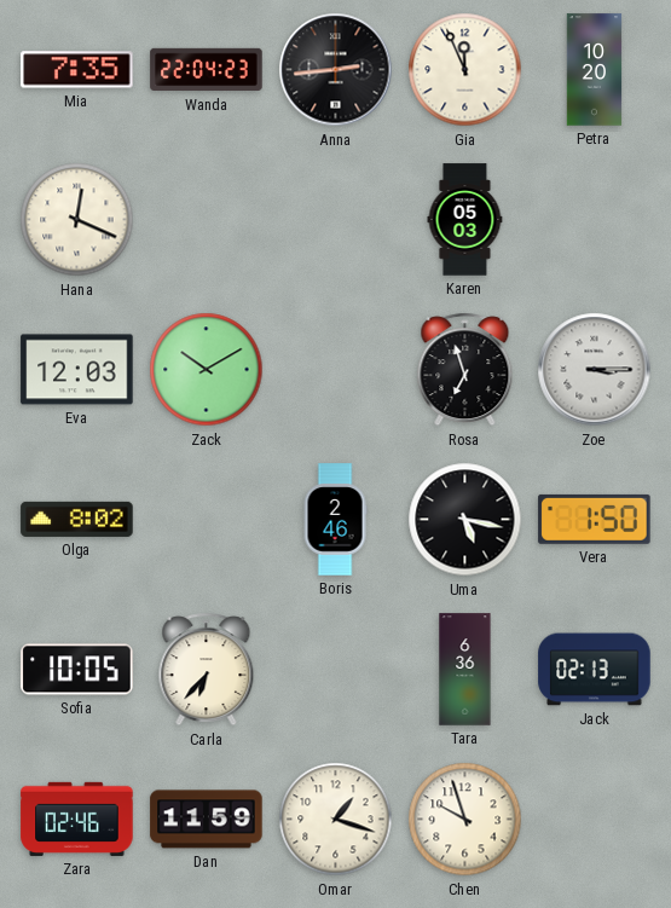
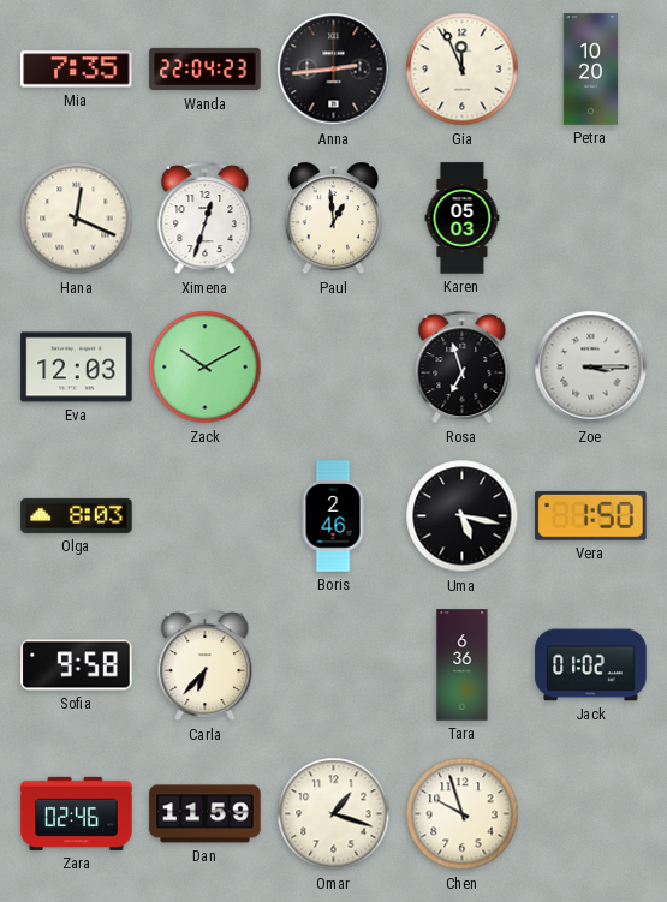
Ximena: none -> 12:33
Paul: none -> 12:59
Olga: 8:02 -> 8:03
Sofia: 10:05 -> 9:58
Jack: 02:13 -> 01:02
